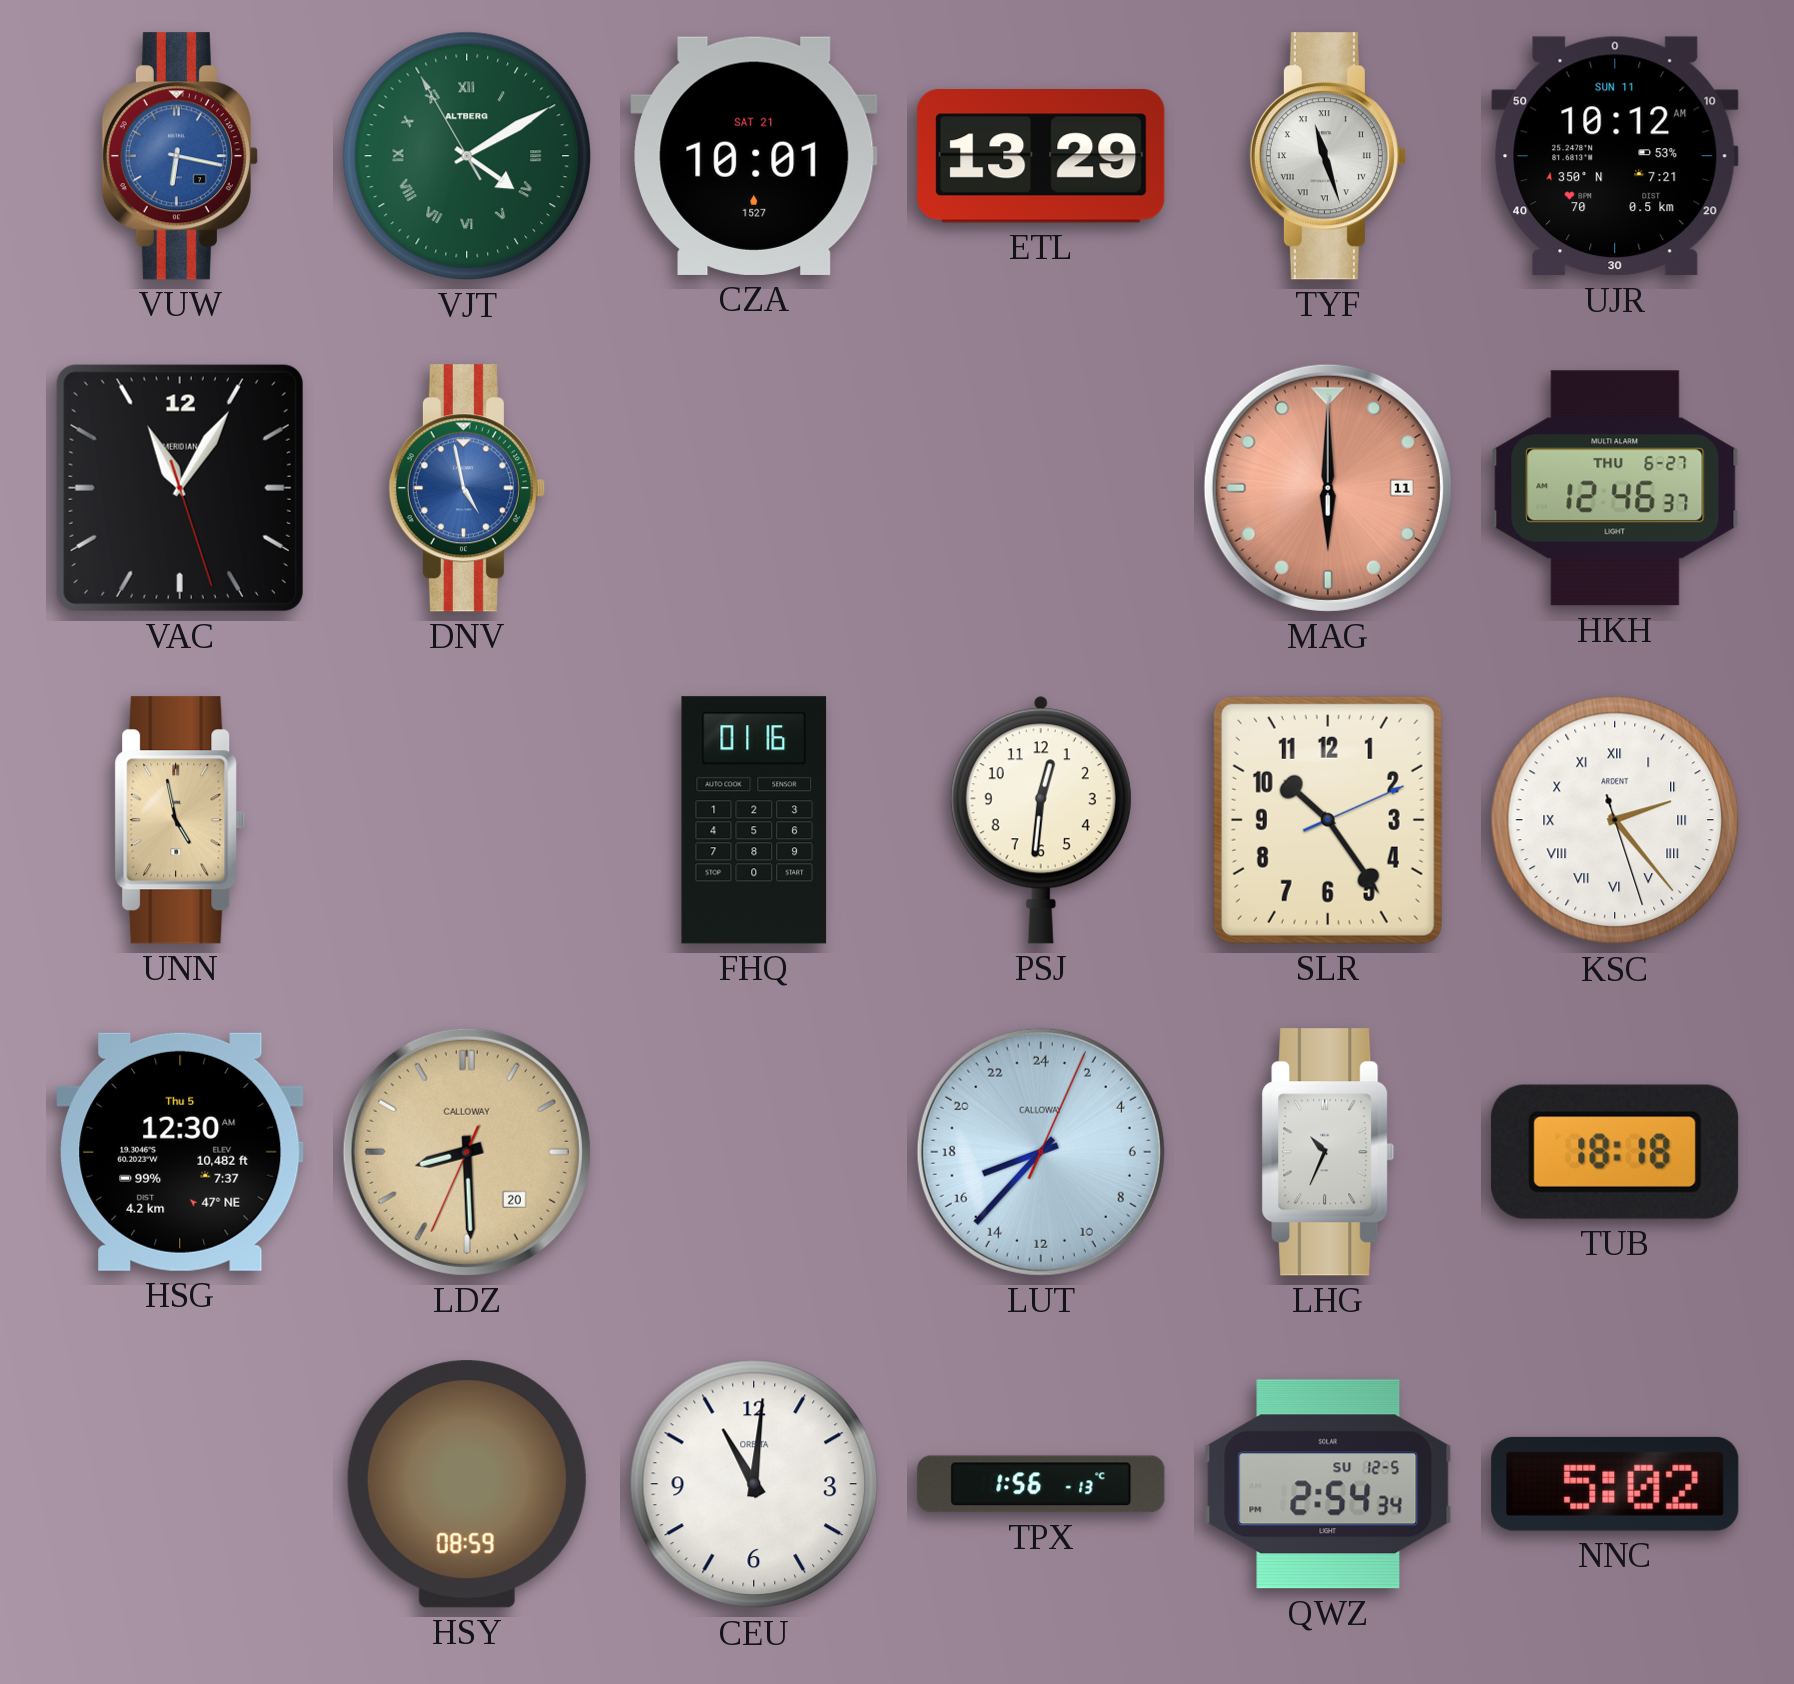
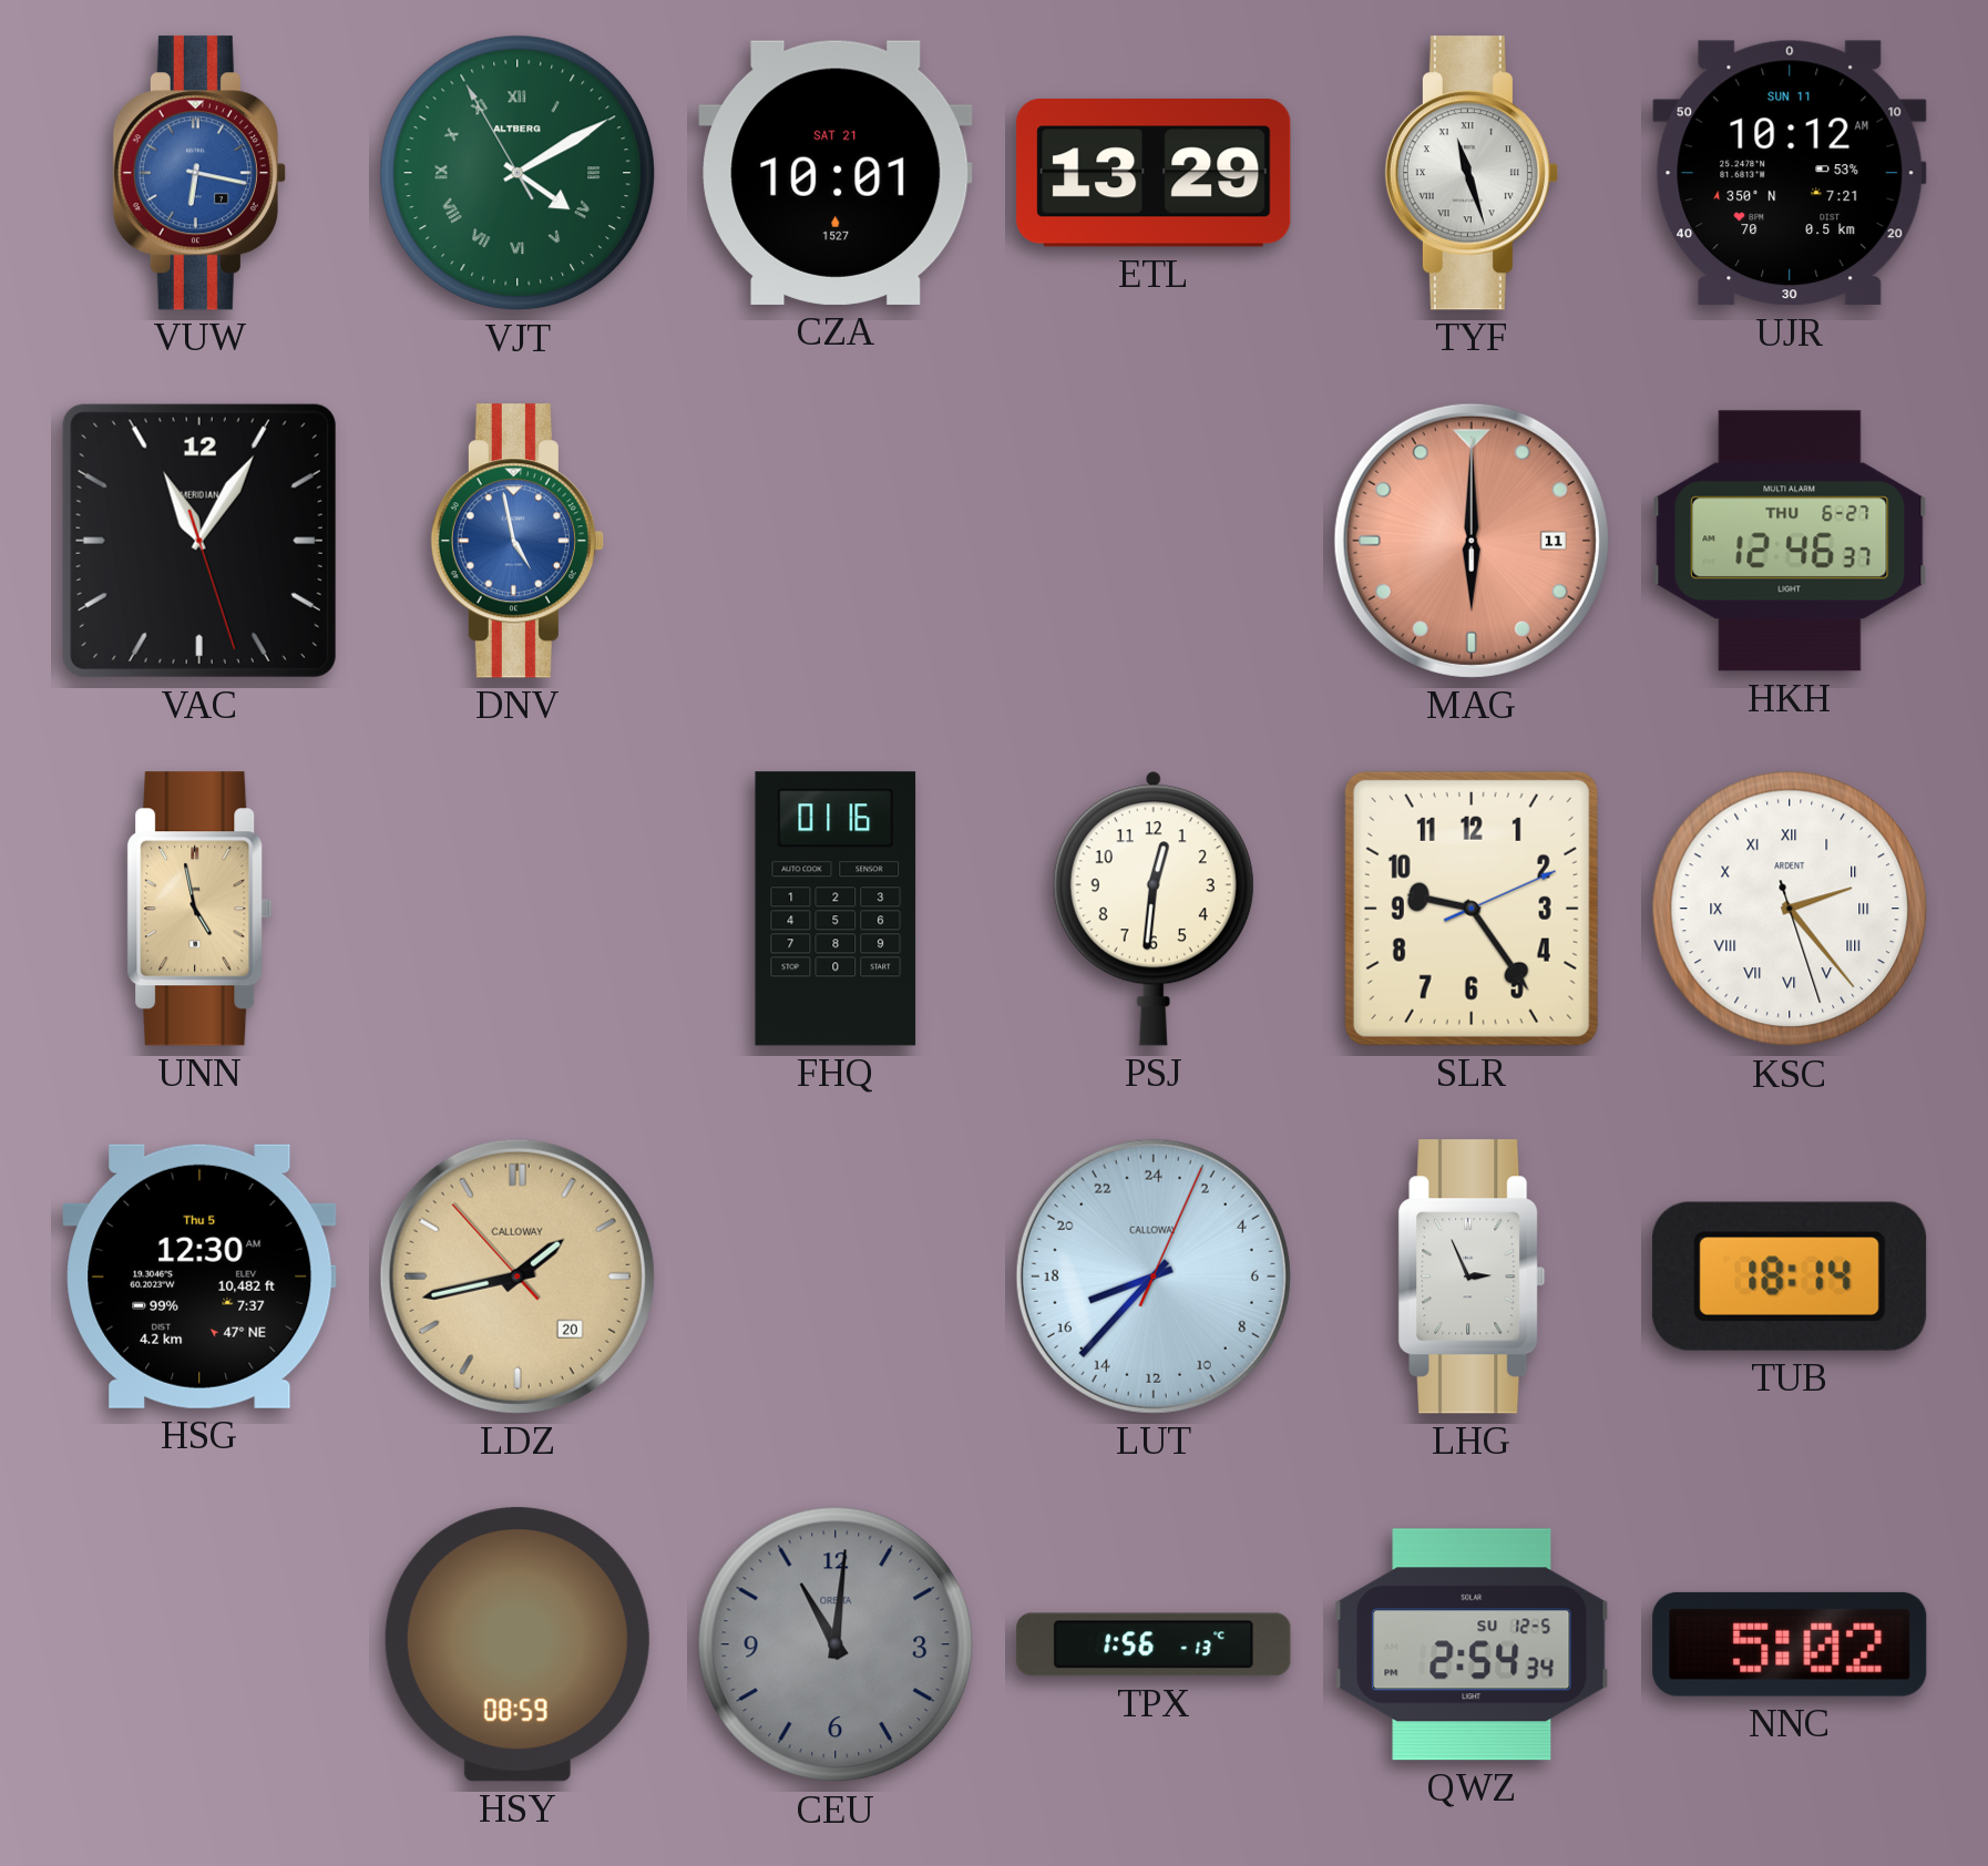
SLR: 10:24 -> 9:24
LDZ: 8:29 -> 1:42
LHG: 10:34 -> 2:56
TUB: 18:18 -> 18:14
CEU dial: white -> grey
